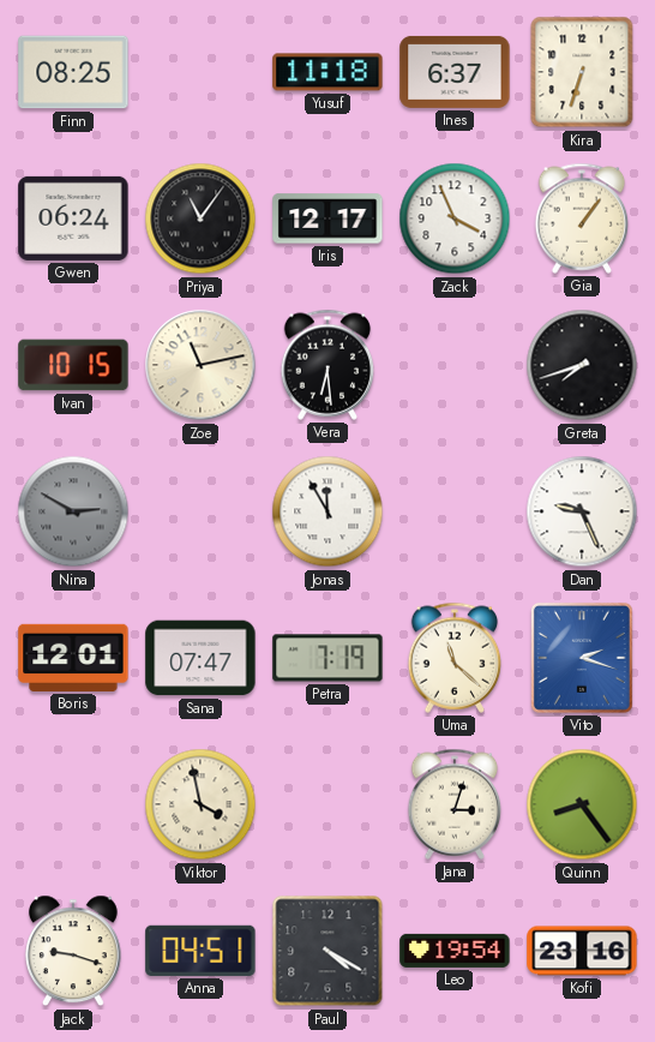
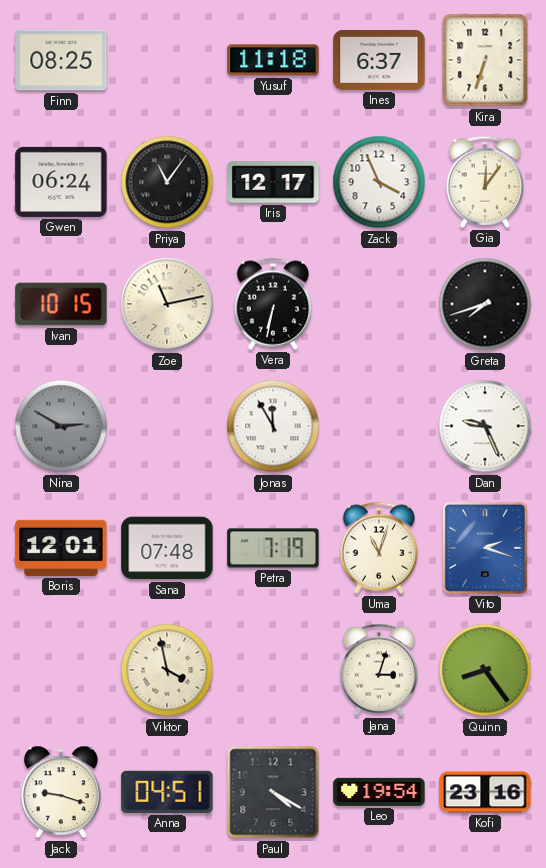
Gia: 1:06 -> 12:06
Vera: 6:29 -> 6:32
Sana: 07:47 -> 07:48
Uma: 11:22 -> 11:03
